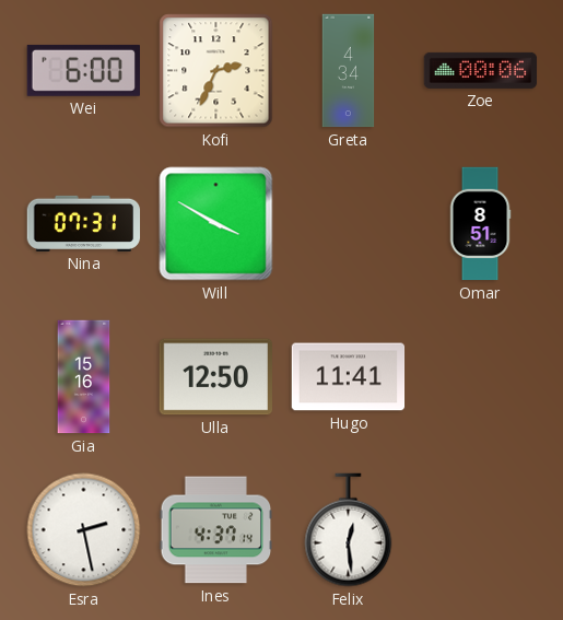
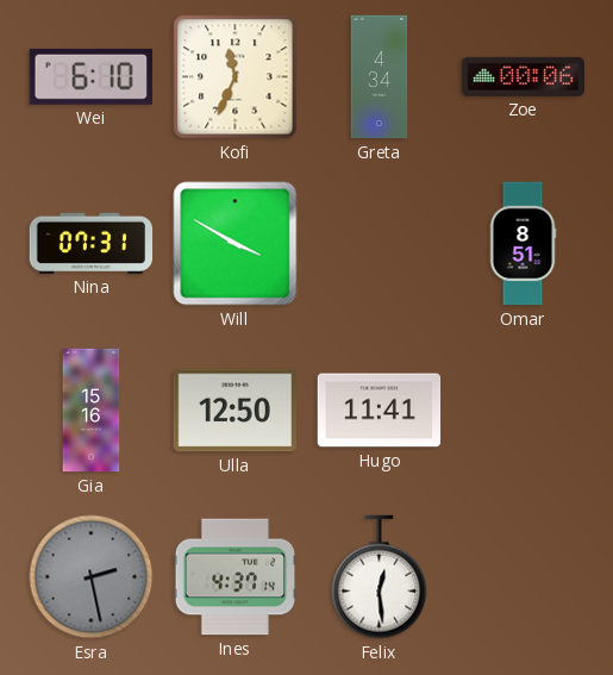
Wei: 6:00 -> 6:10
Kofi: 2:34 -> 11:34
Esra dial: white -> grey
